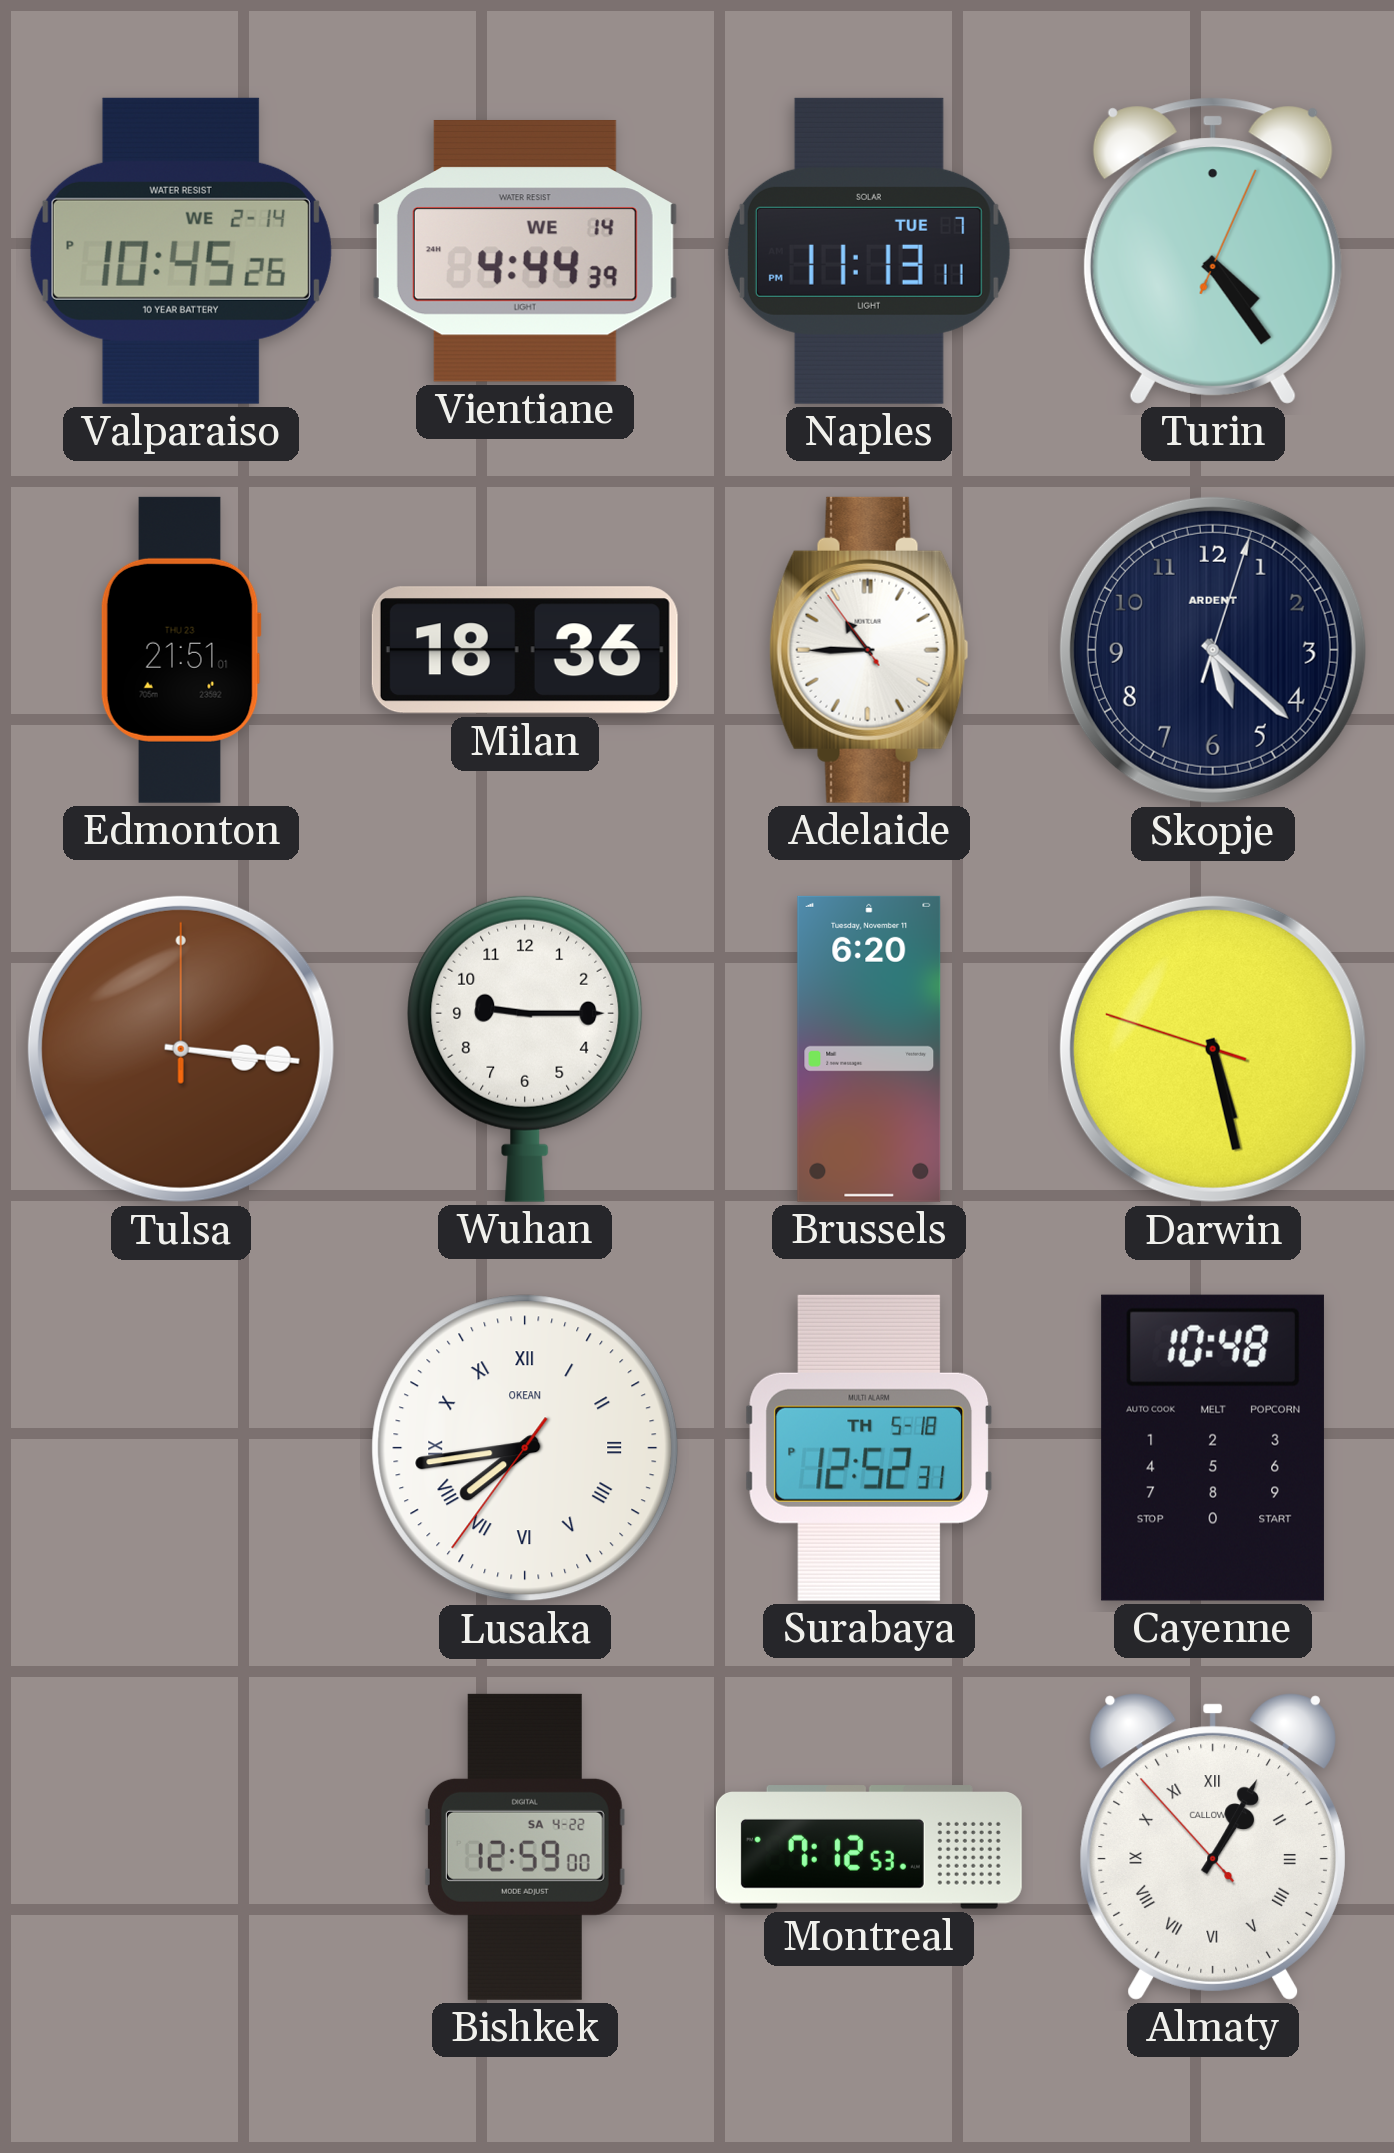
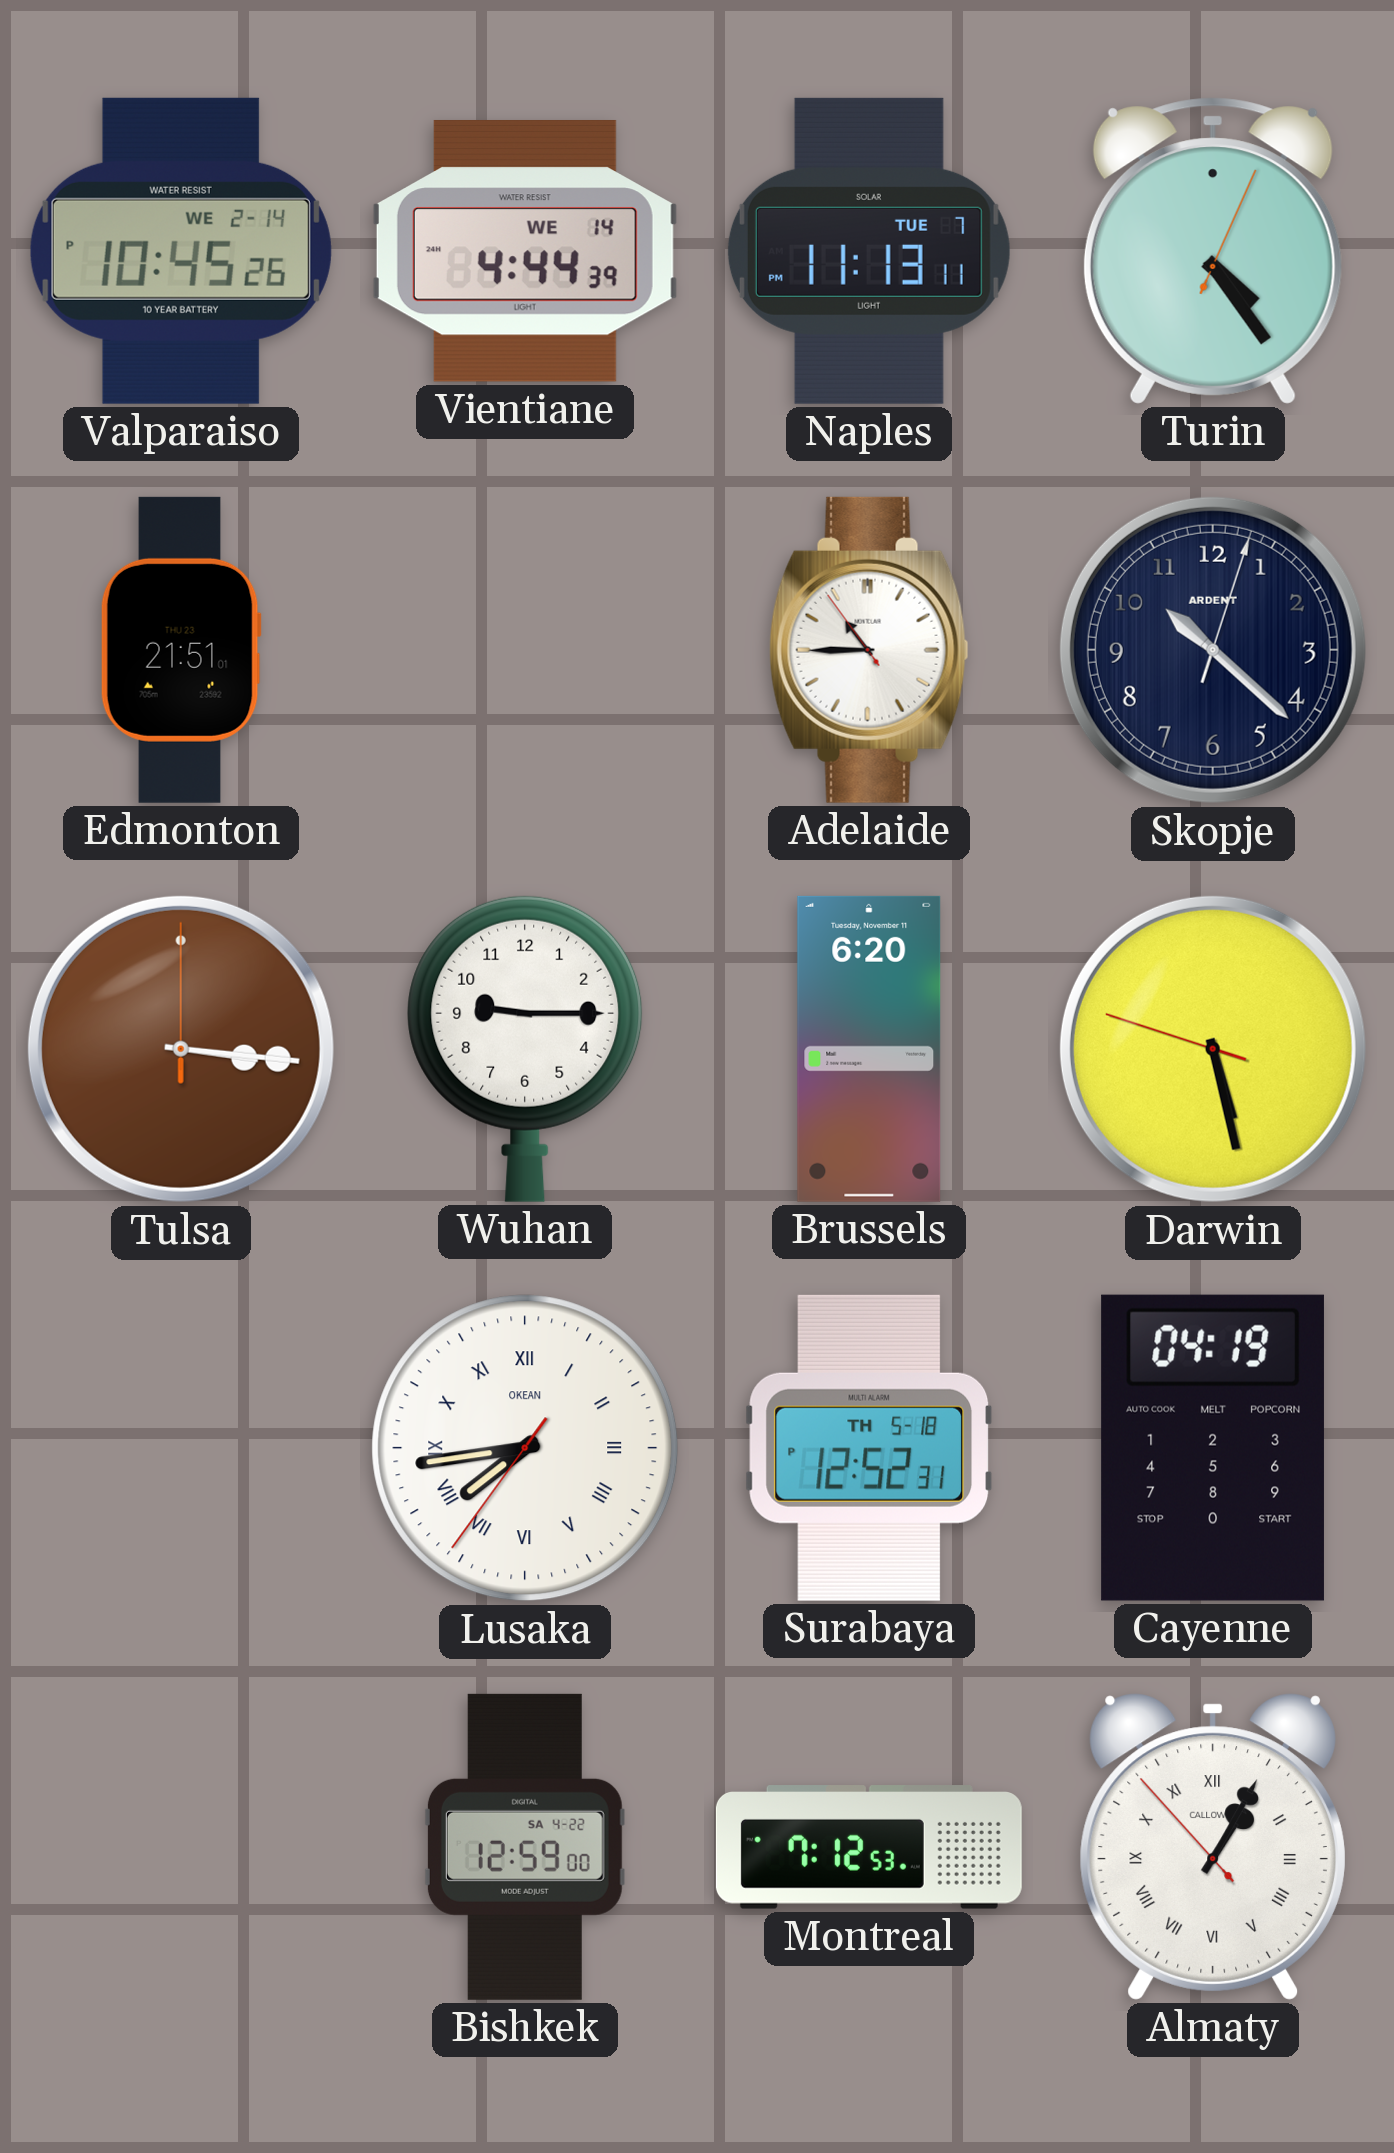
Milan: 18:36 -> none
Skopje: 5:22 -> 10:22
Cayenne: 10:48 -> 04:19
